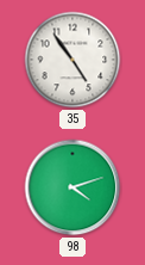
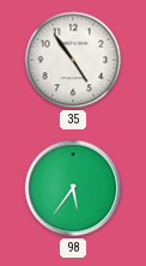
98: 4:12 -> 5:36
